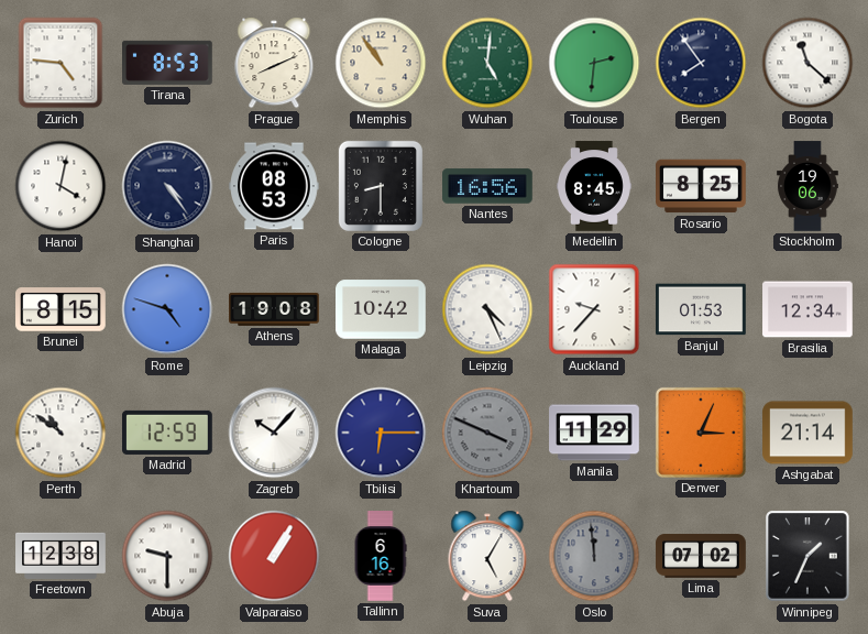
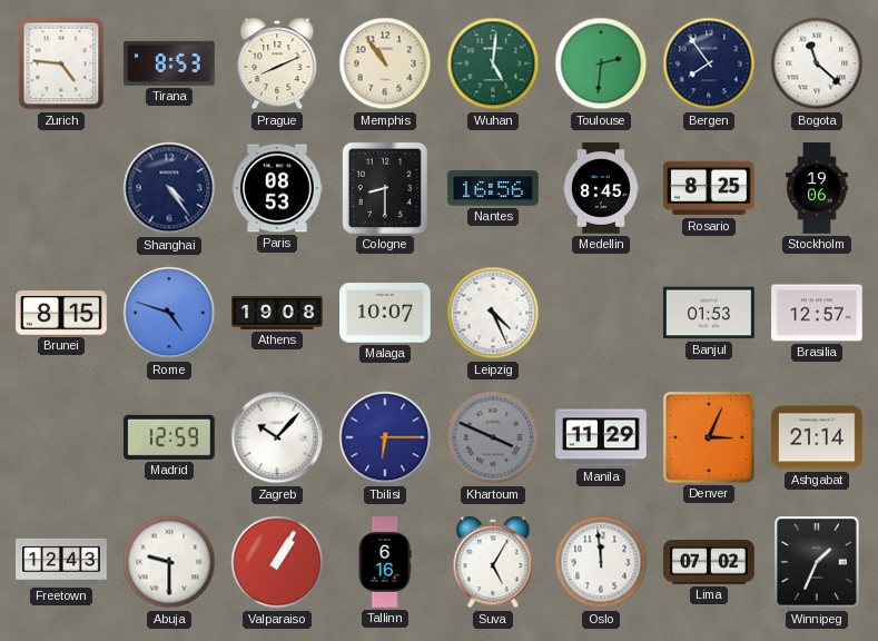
Hanoi: 4:02 -> none
Malaga: 10:42 -> 10:07
Auckland: 9:37 -> none
Brasilia: 12:34 -> 12:57
Perth: 10:51 -> none
Freetown: 12:38 -> 12:43
Oslo dial: grey -> white
